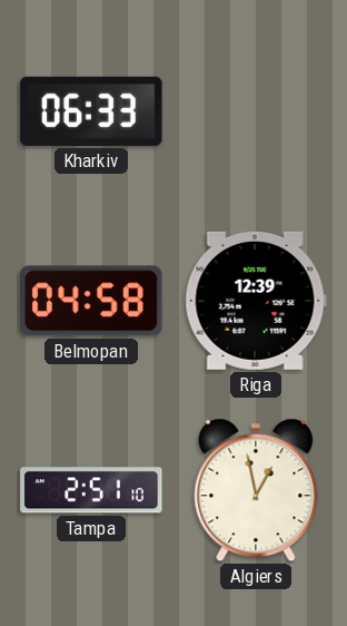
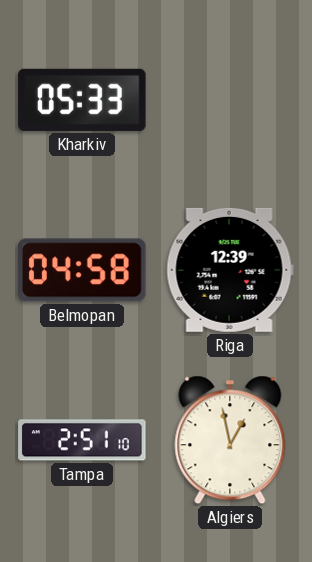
Kharkiv: 06:33 -> 05:33
